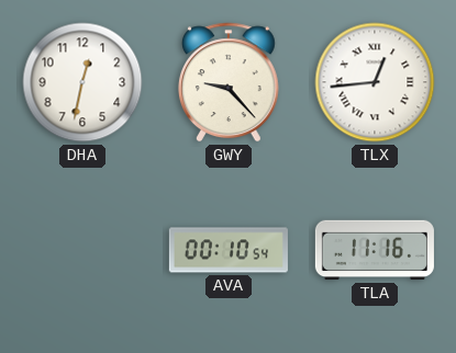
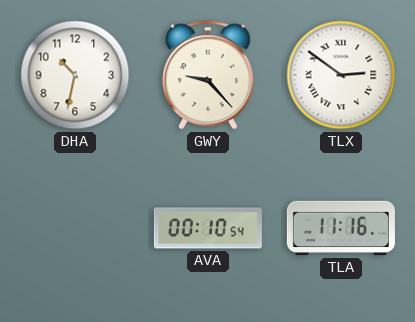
DHA: 12:32 -> 10:32
TLX: 12:44 -> 2:51
